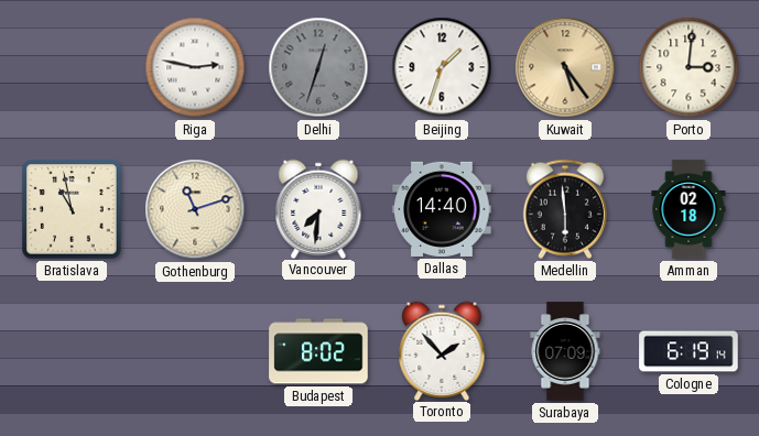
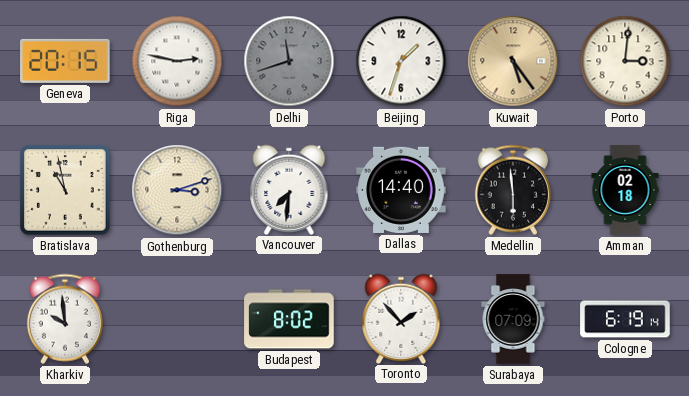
Geneva: none -> 20:15
Delhi: 12:33 -> 11:42
Gothenburg: 11:12 -> 3:12
Kharkiv: none -> 9:59
